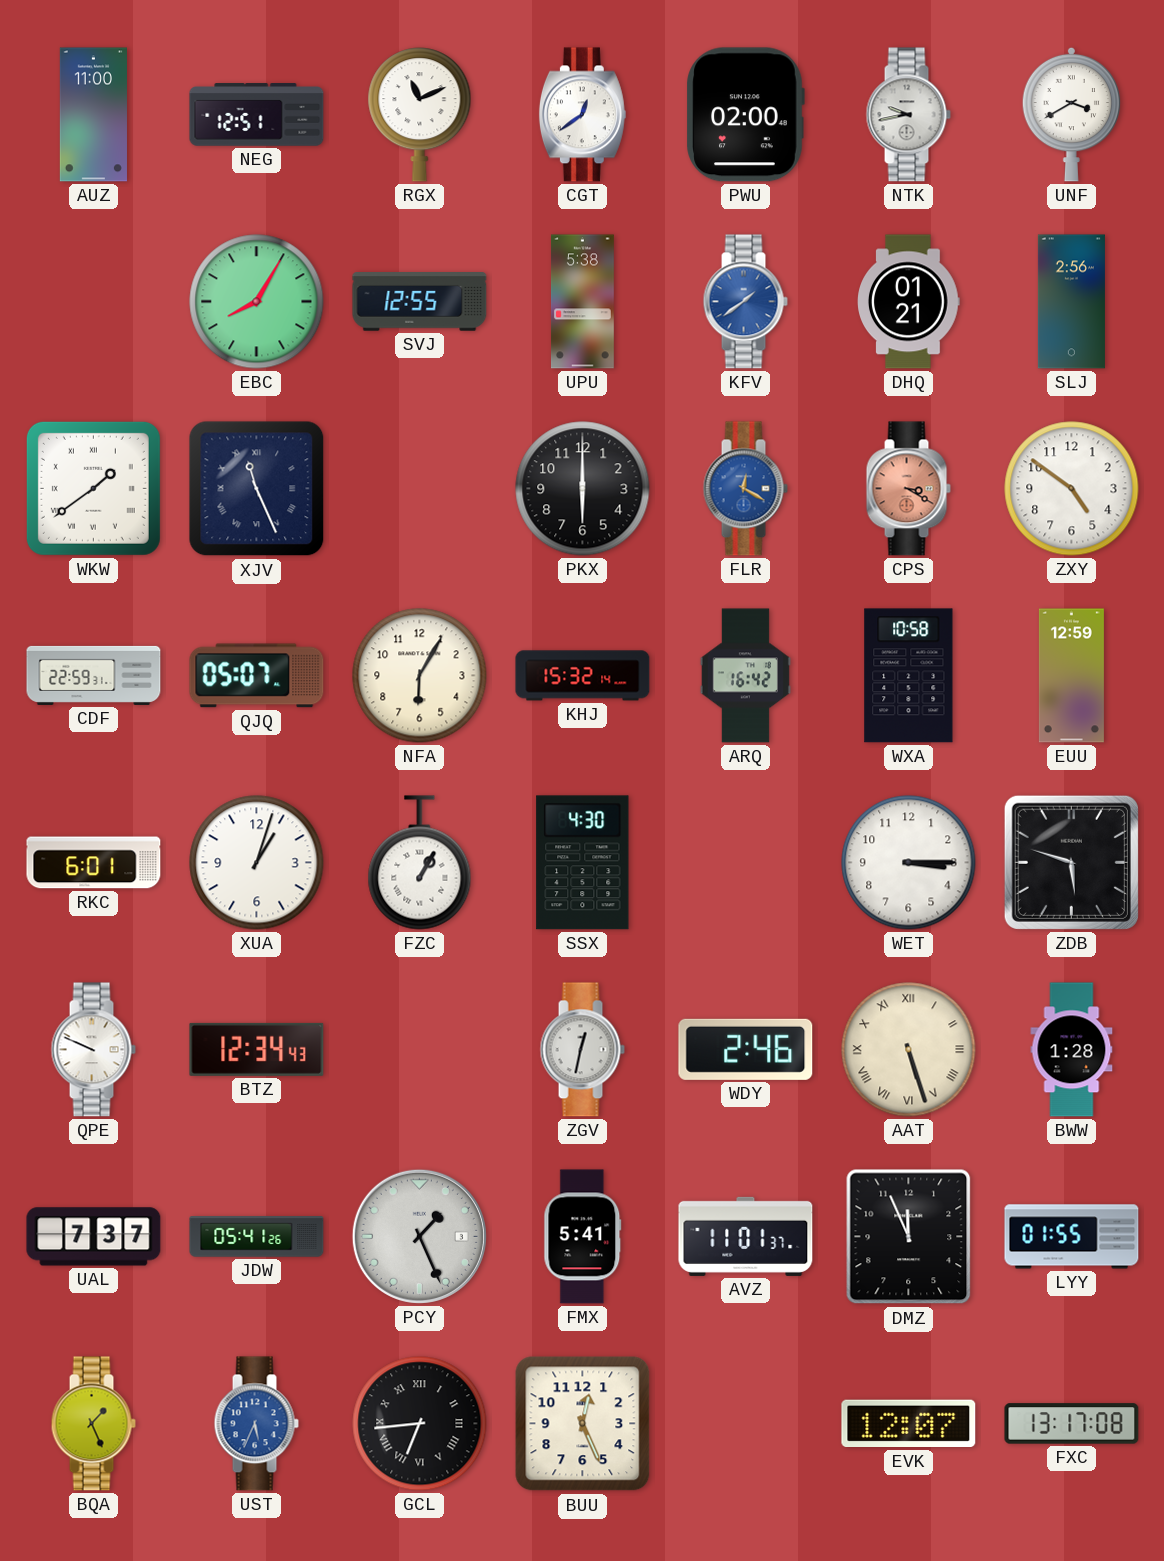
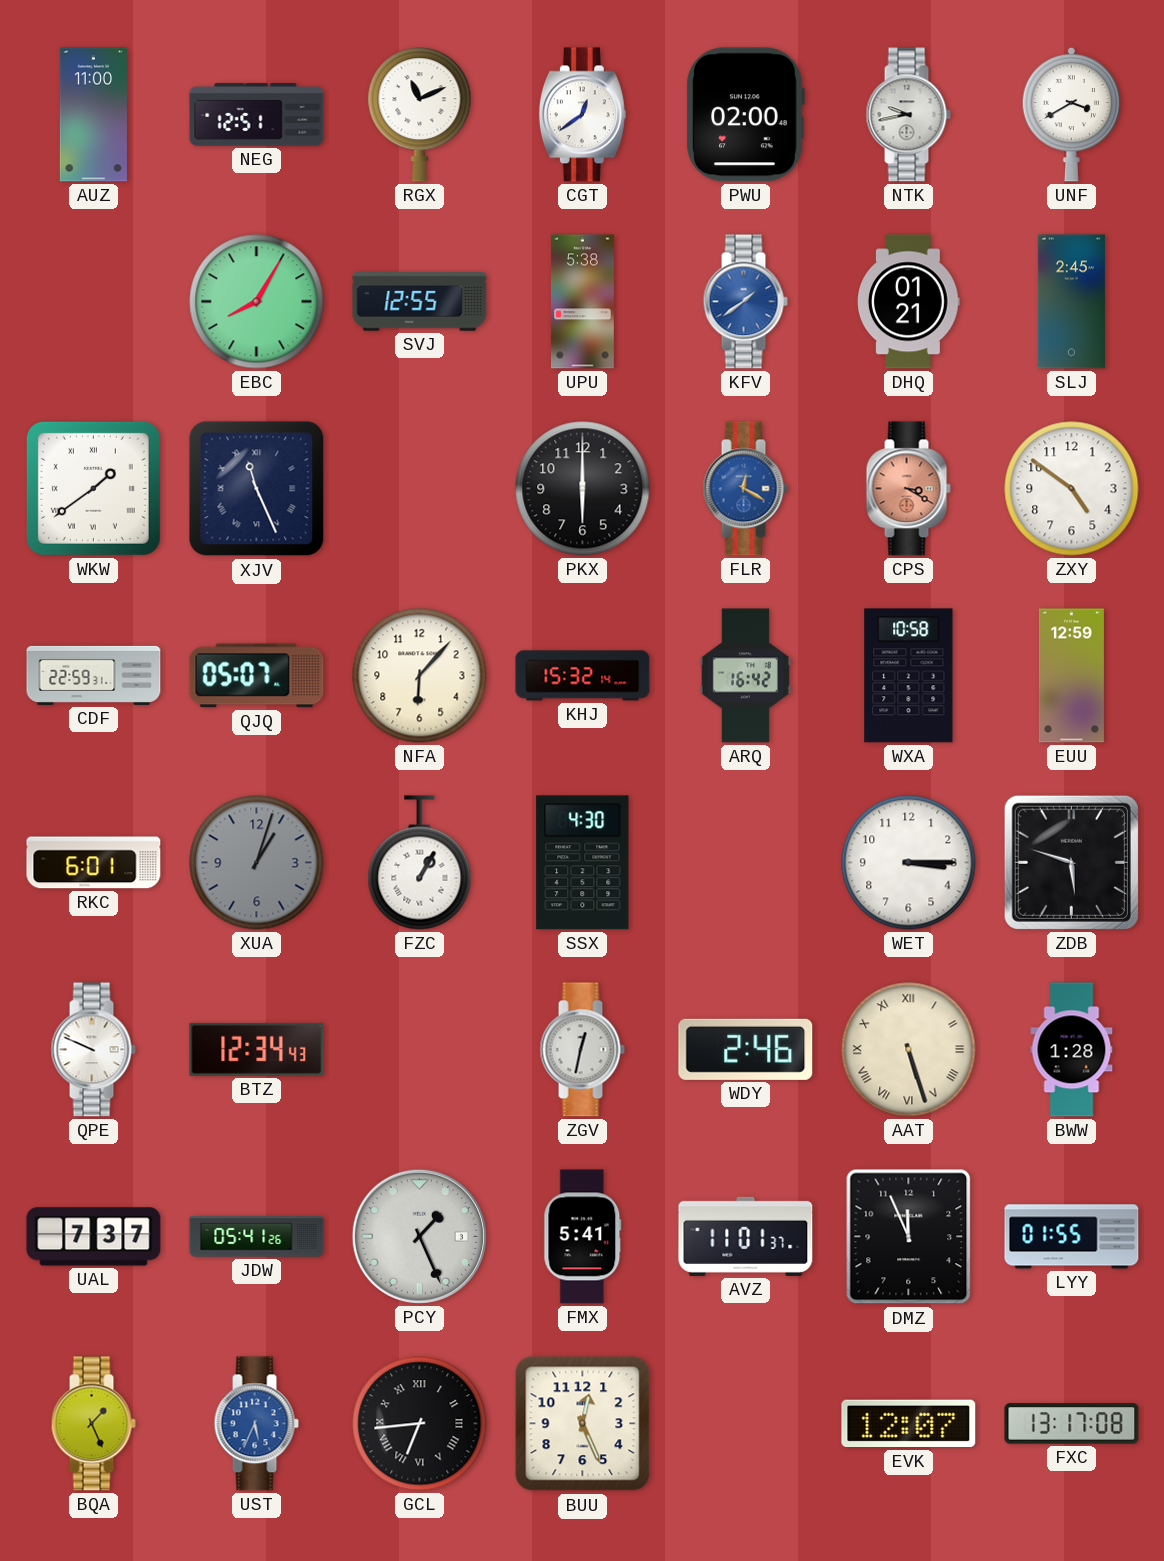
SLJ: 2:56 -> 2:45
NFA: 6:05 -> 6:07
XUA dial: white -> grey
